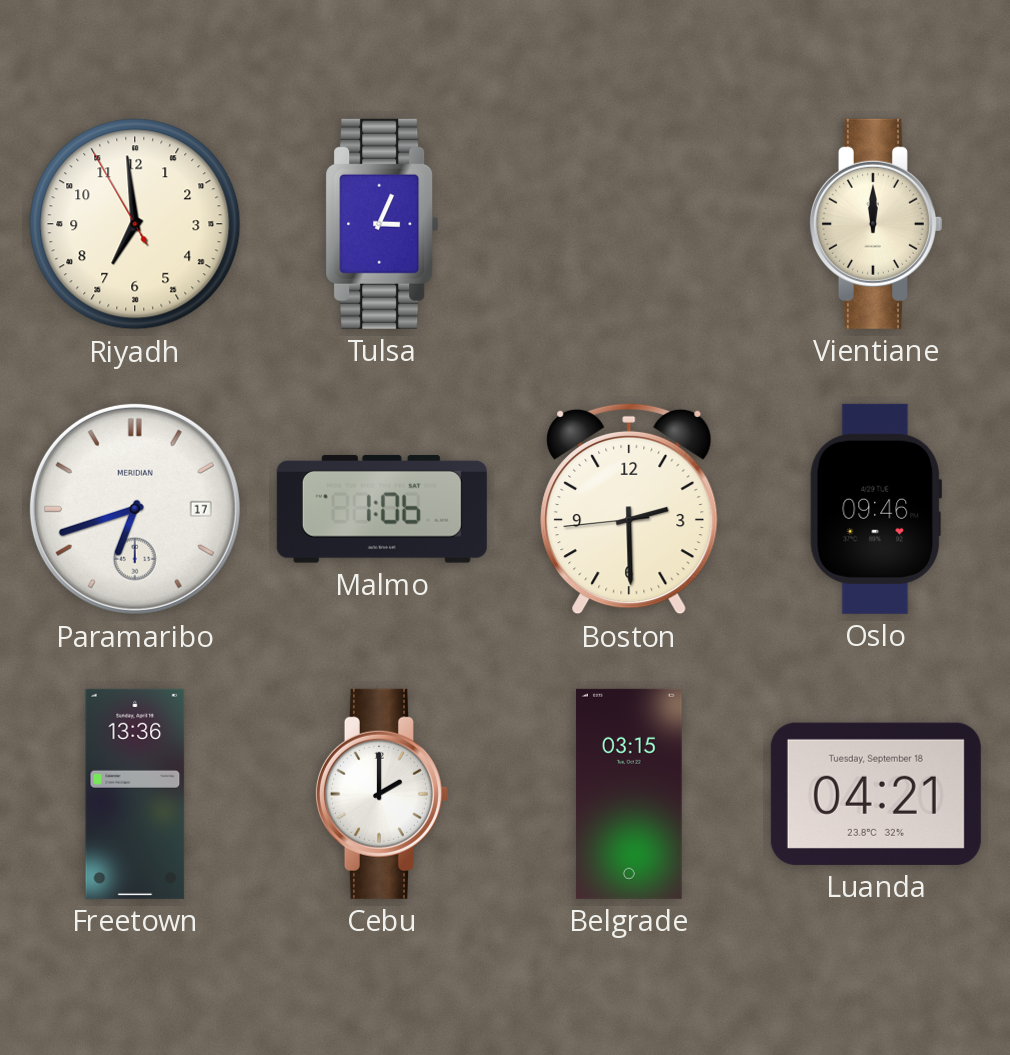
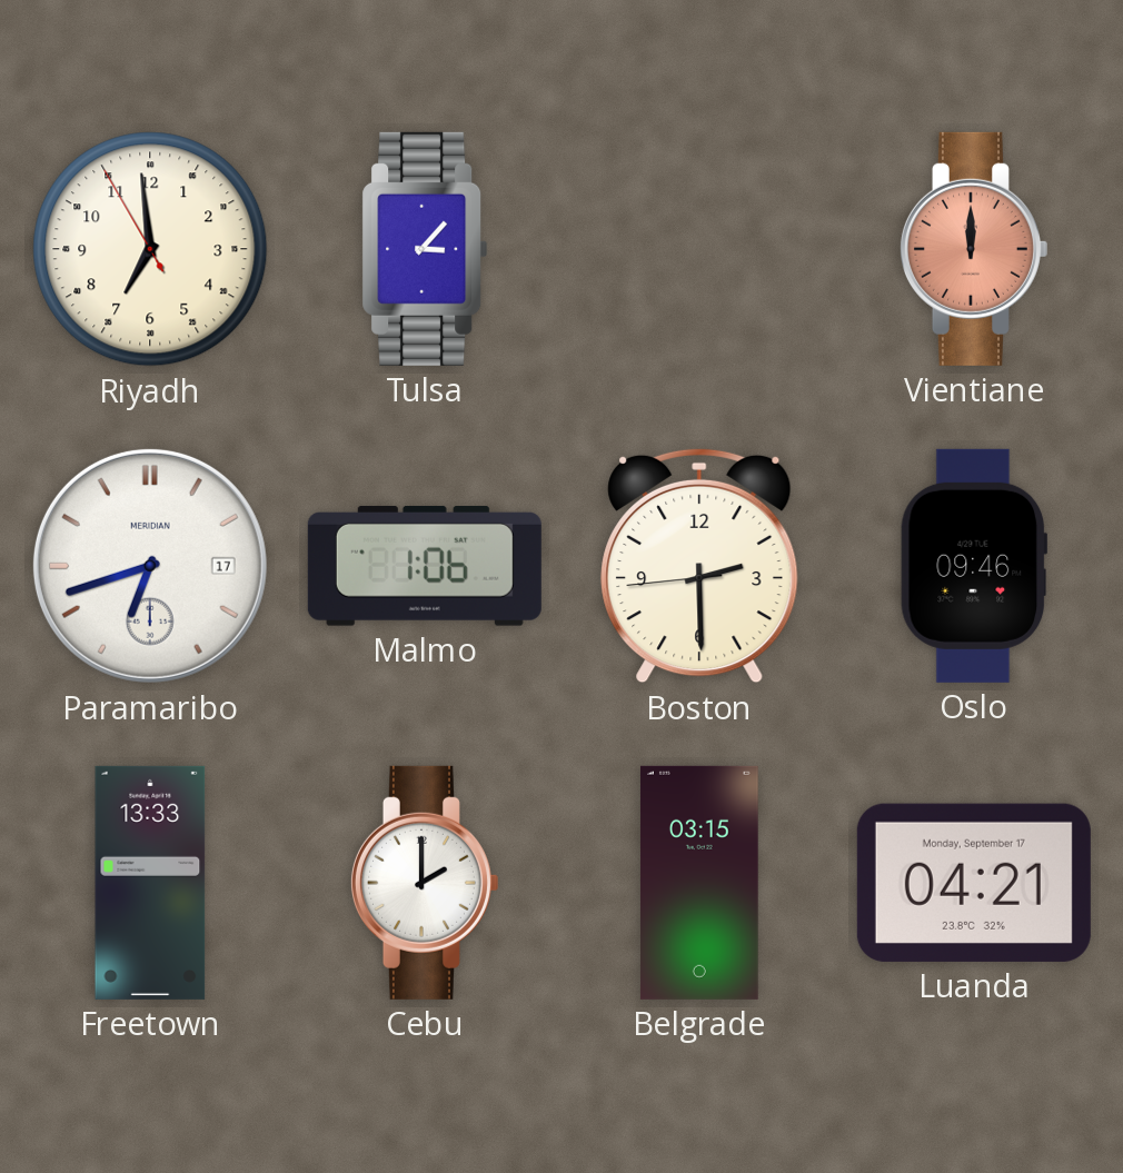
Tulsa: 3:04 -> 3:07
Vientiane dial: cream -> salmon
Freetown: 13:36 -> 13:33
Luanda date: Tuesday, September 18 -> Monday, September 17
